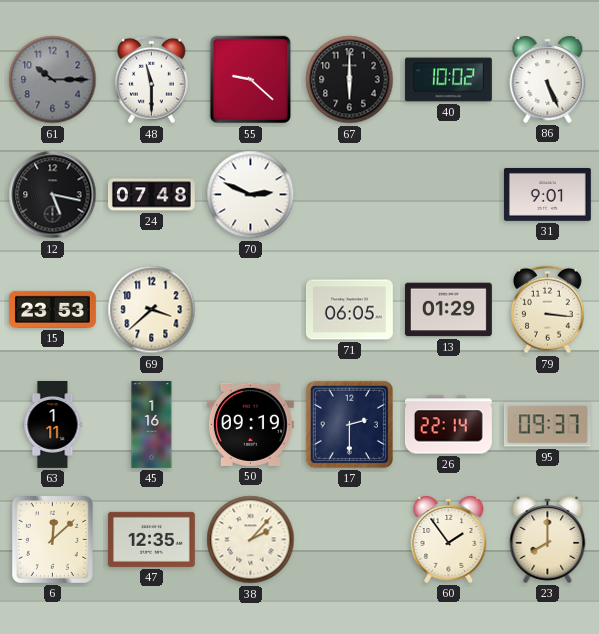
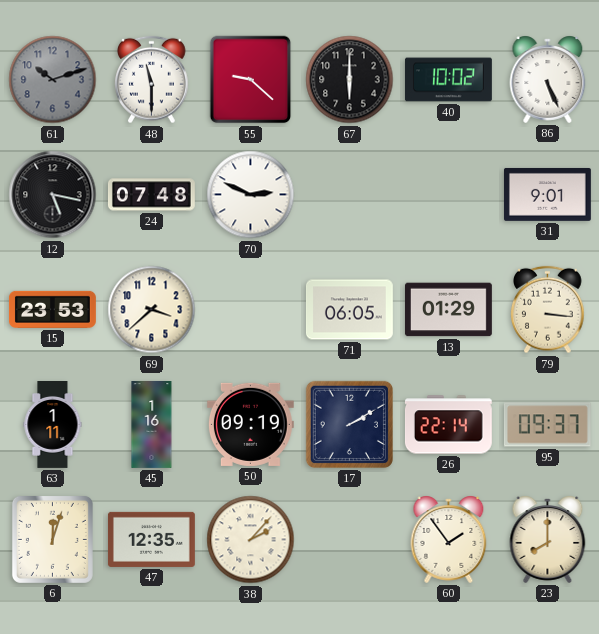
61: 10:15 -> 10:12
17: 2:30 -> 2:10
6: 12:08 -> 12:03
